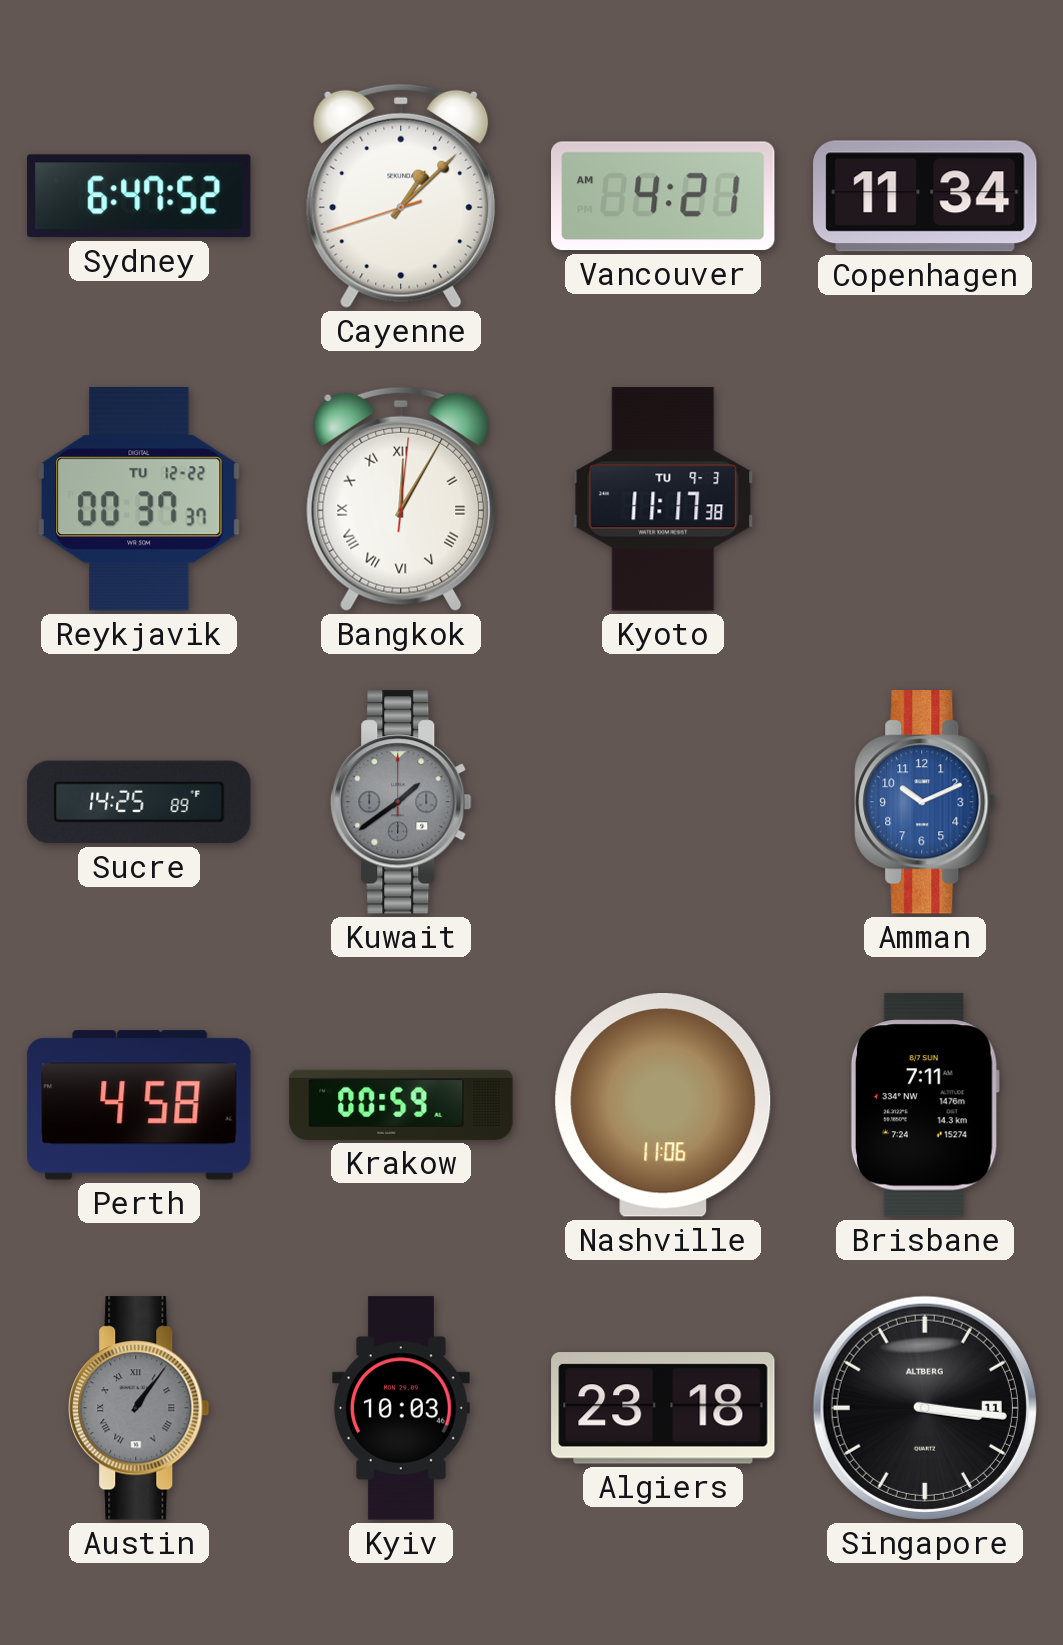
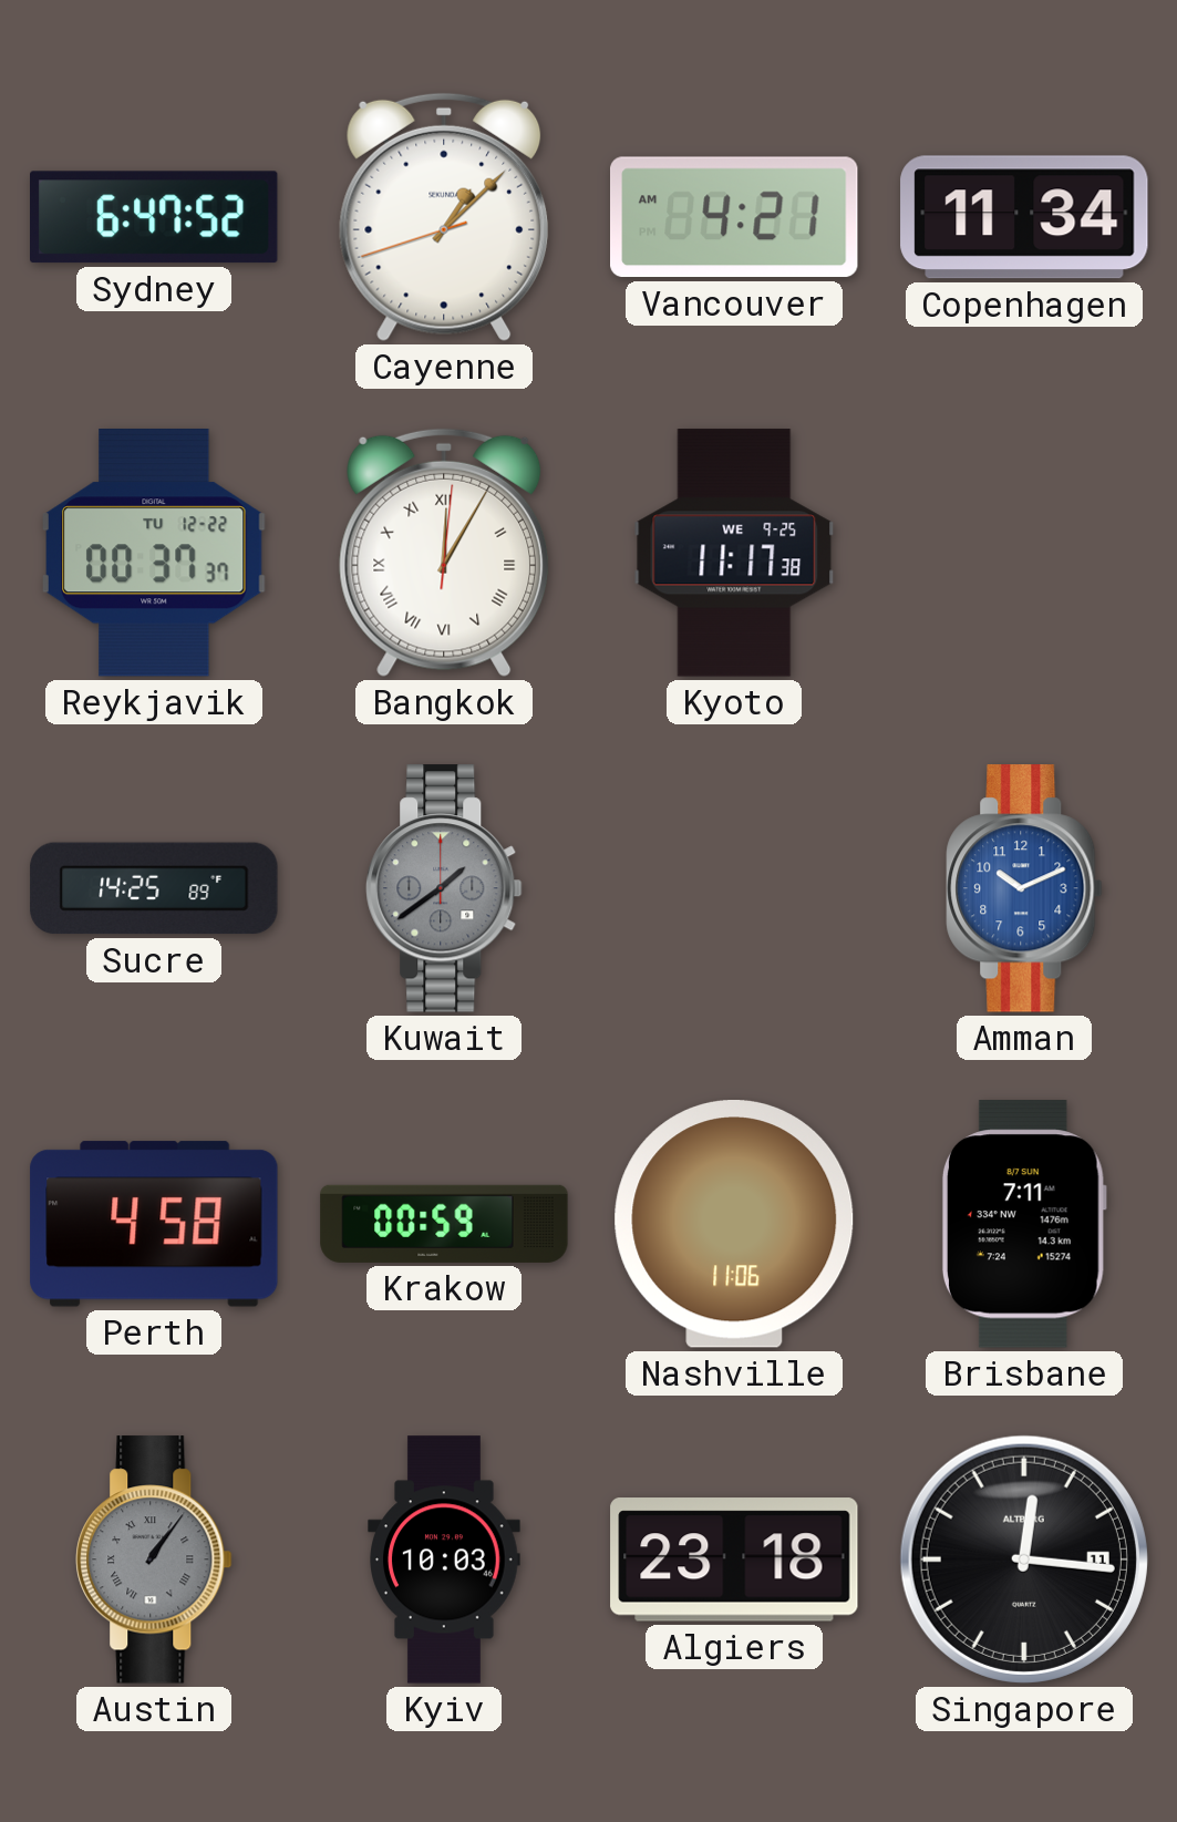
Kyoto date: TU 9-3 -> WE 9-25
Singapore: 3:16 -> 12:16
